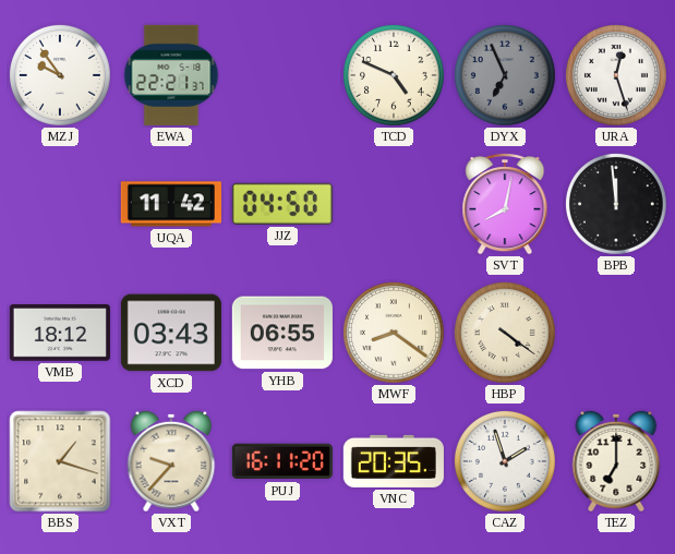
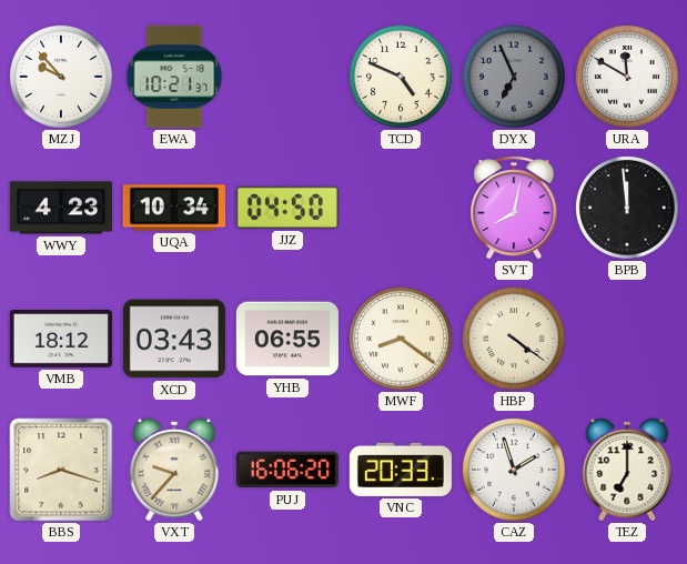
MZJ: 9:54 -> 9:53
EWA: 22:21 -> 10:21
URA: 12:27 -> 11:50
WWY: none -> 4:23
UQA: 11:42 -> 10:34
BBS: 1:18 -> 8:18
PUJ: 16:11 -> 16:06
VNC: 20:35 -> 20:33
